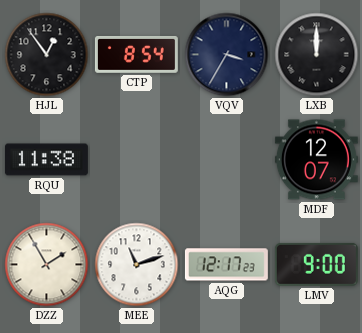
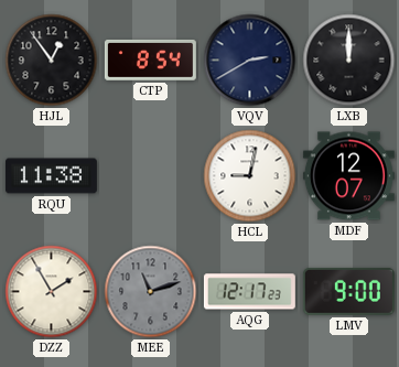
VQV: 3:35 -> 2:40
HCL: none -> 9:02
MEE dial: white -> grey
